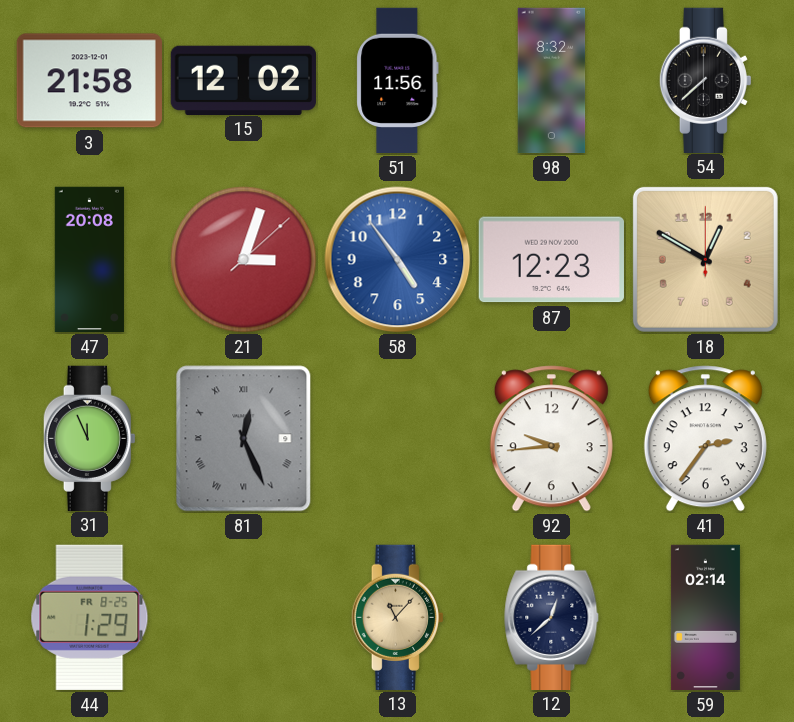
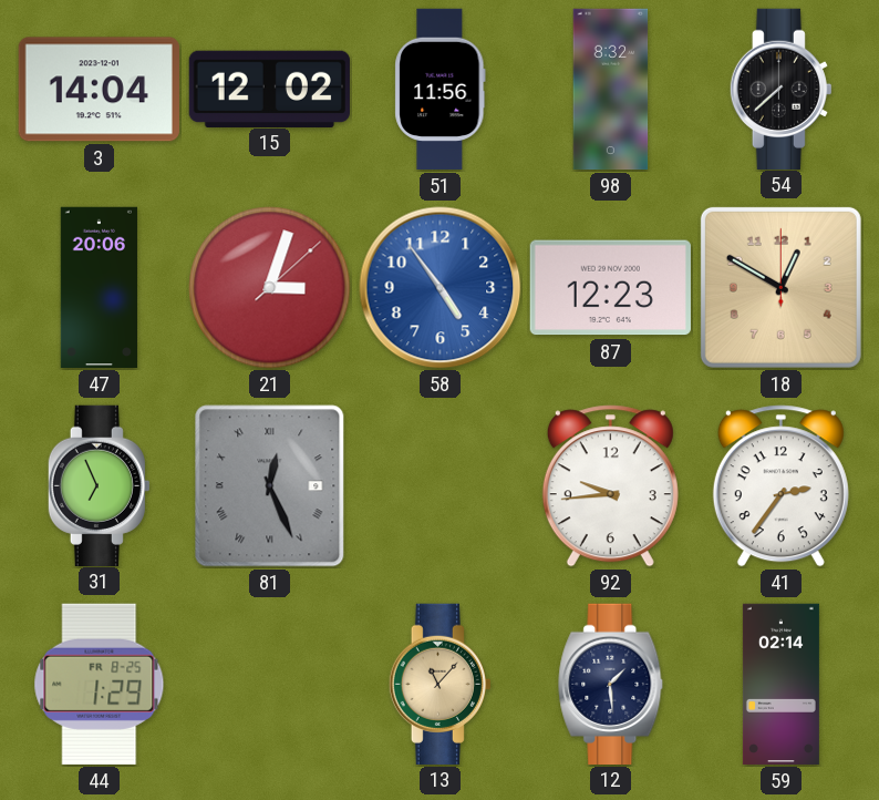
3: 21:58 -> 14:04
47: 20:08 -> 20:06
31: 11:56 -> 6:56
12: 12:38 -> 1:29
